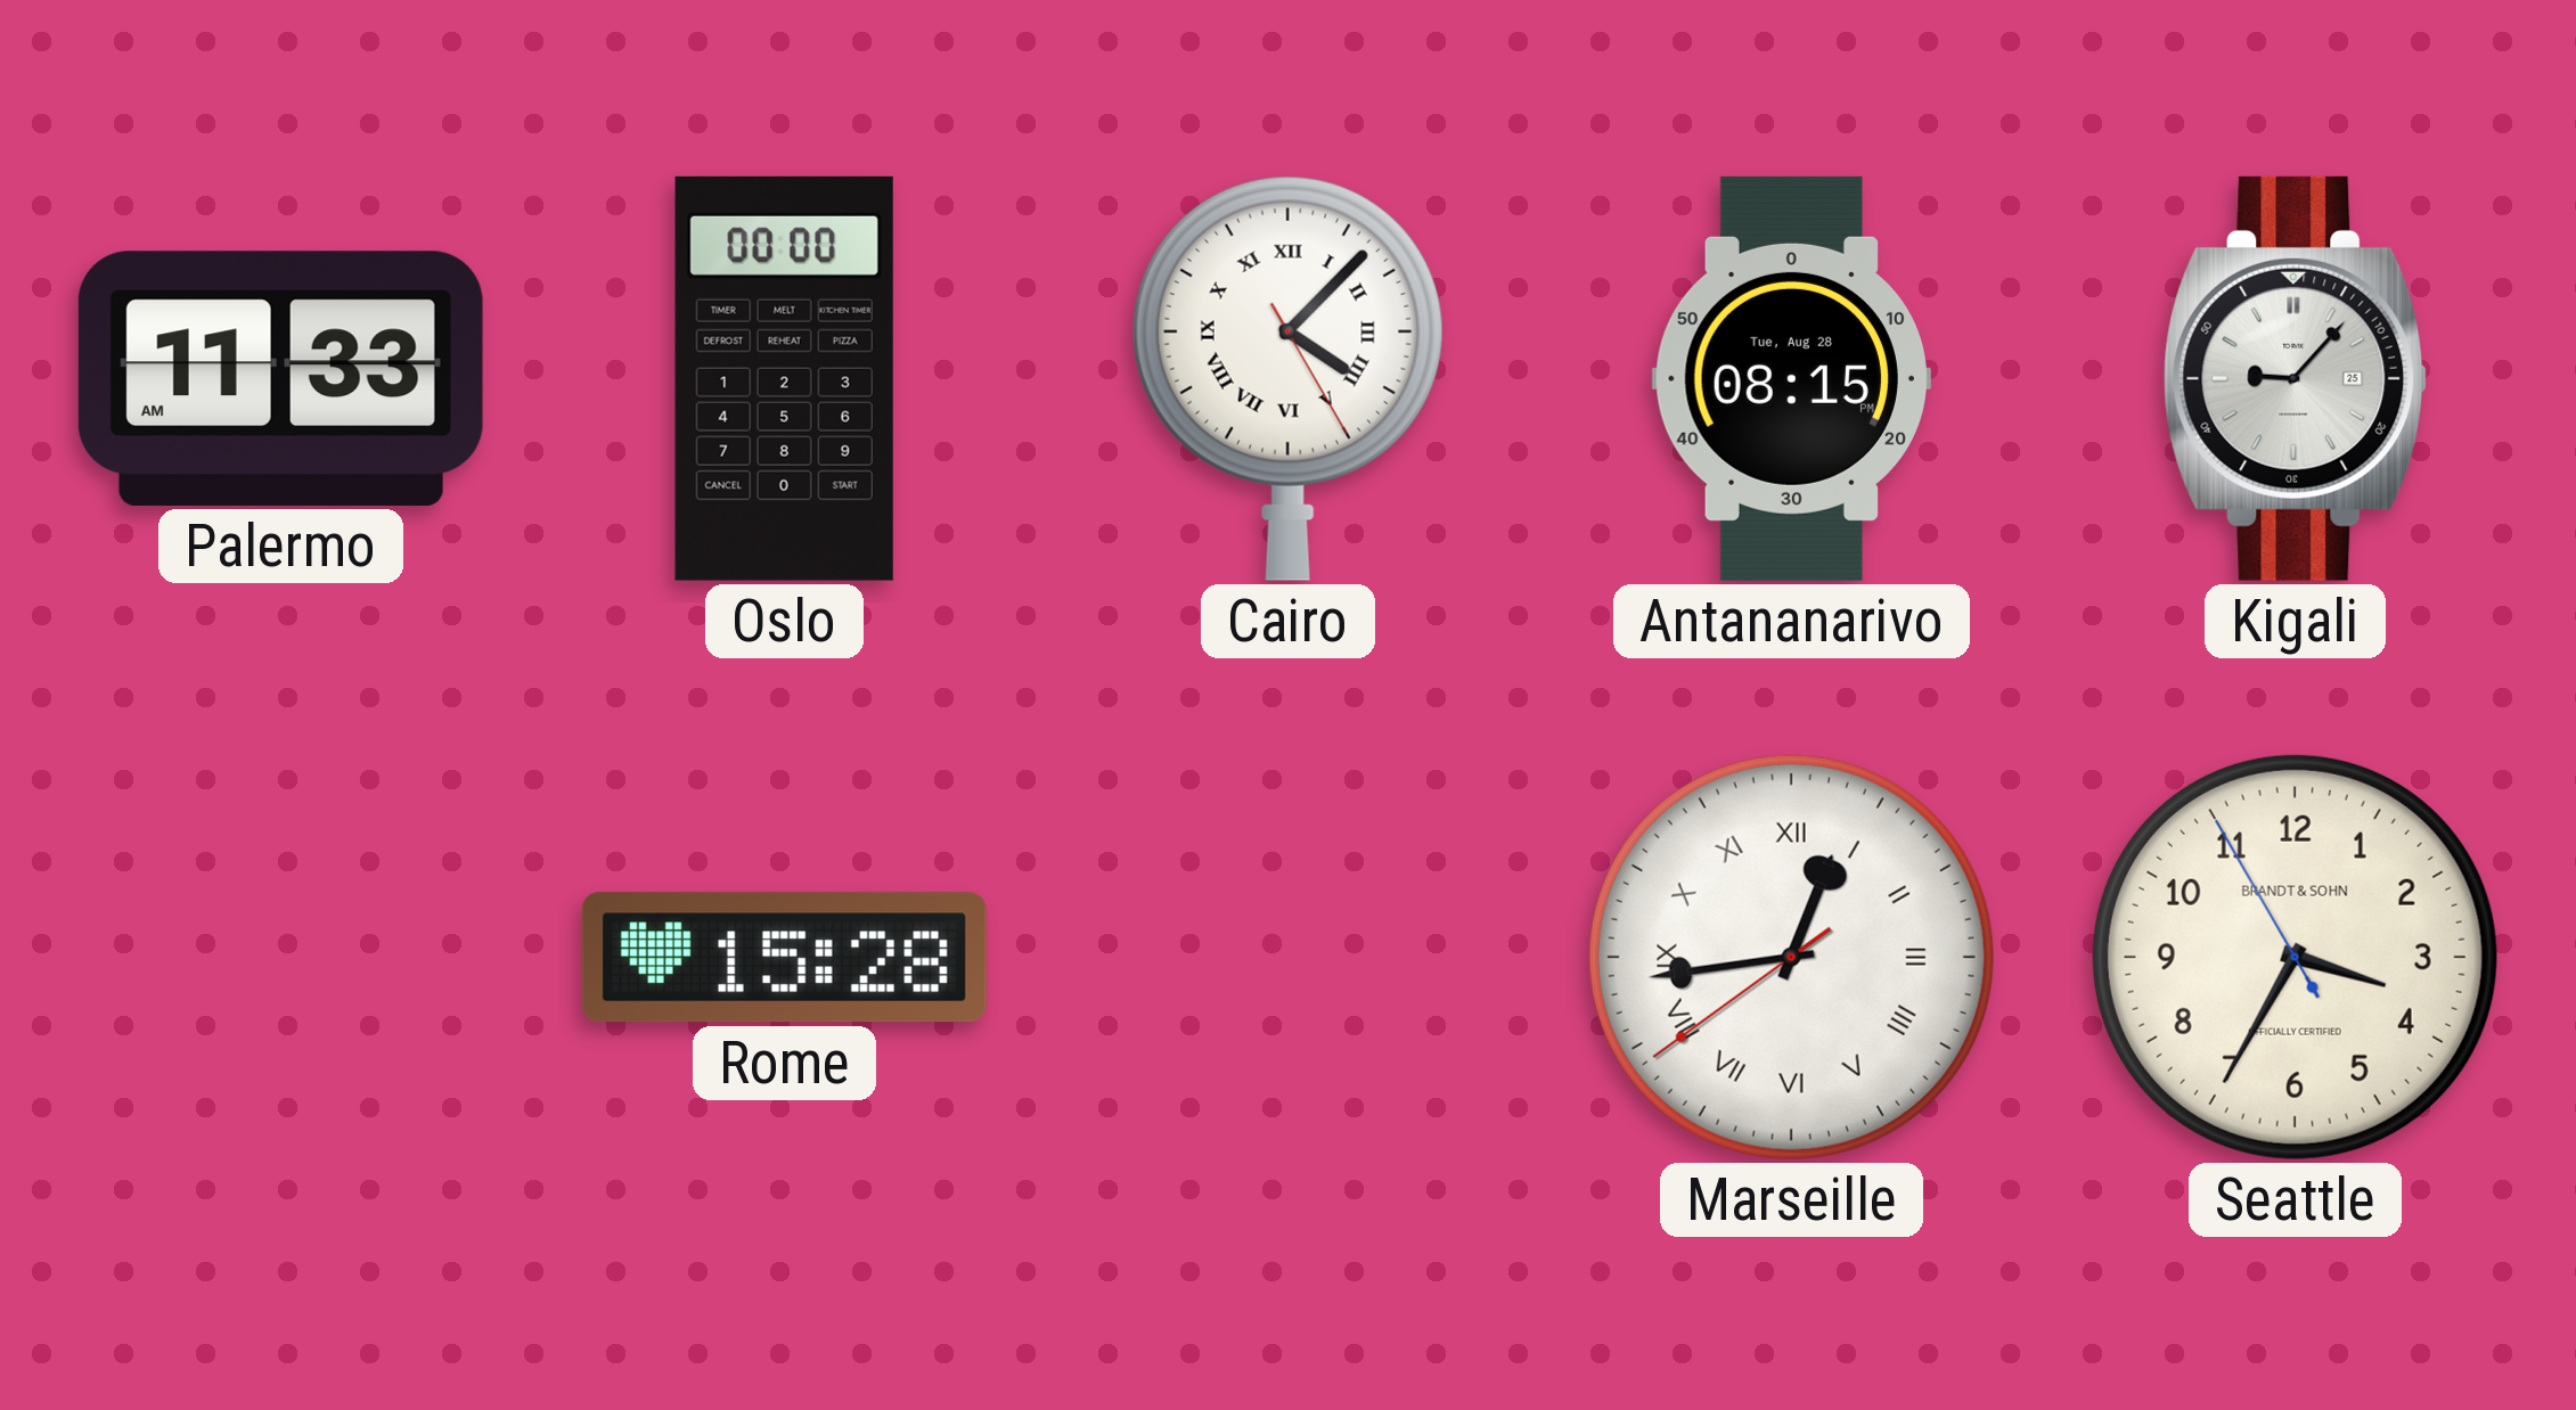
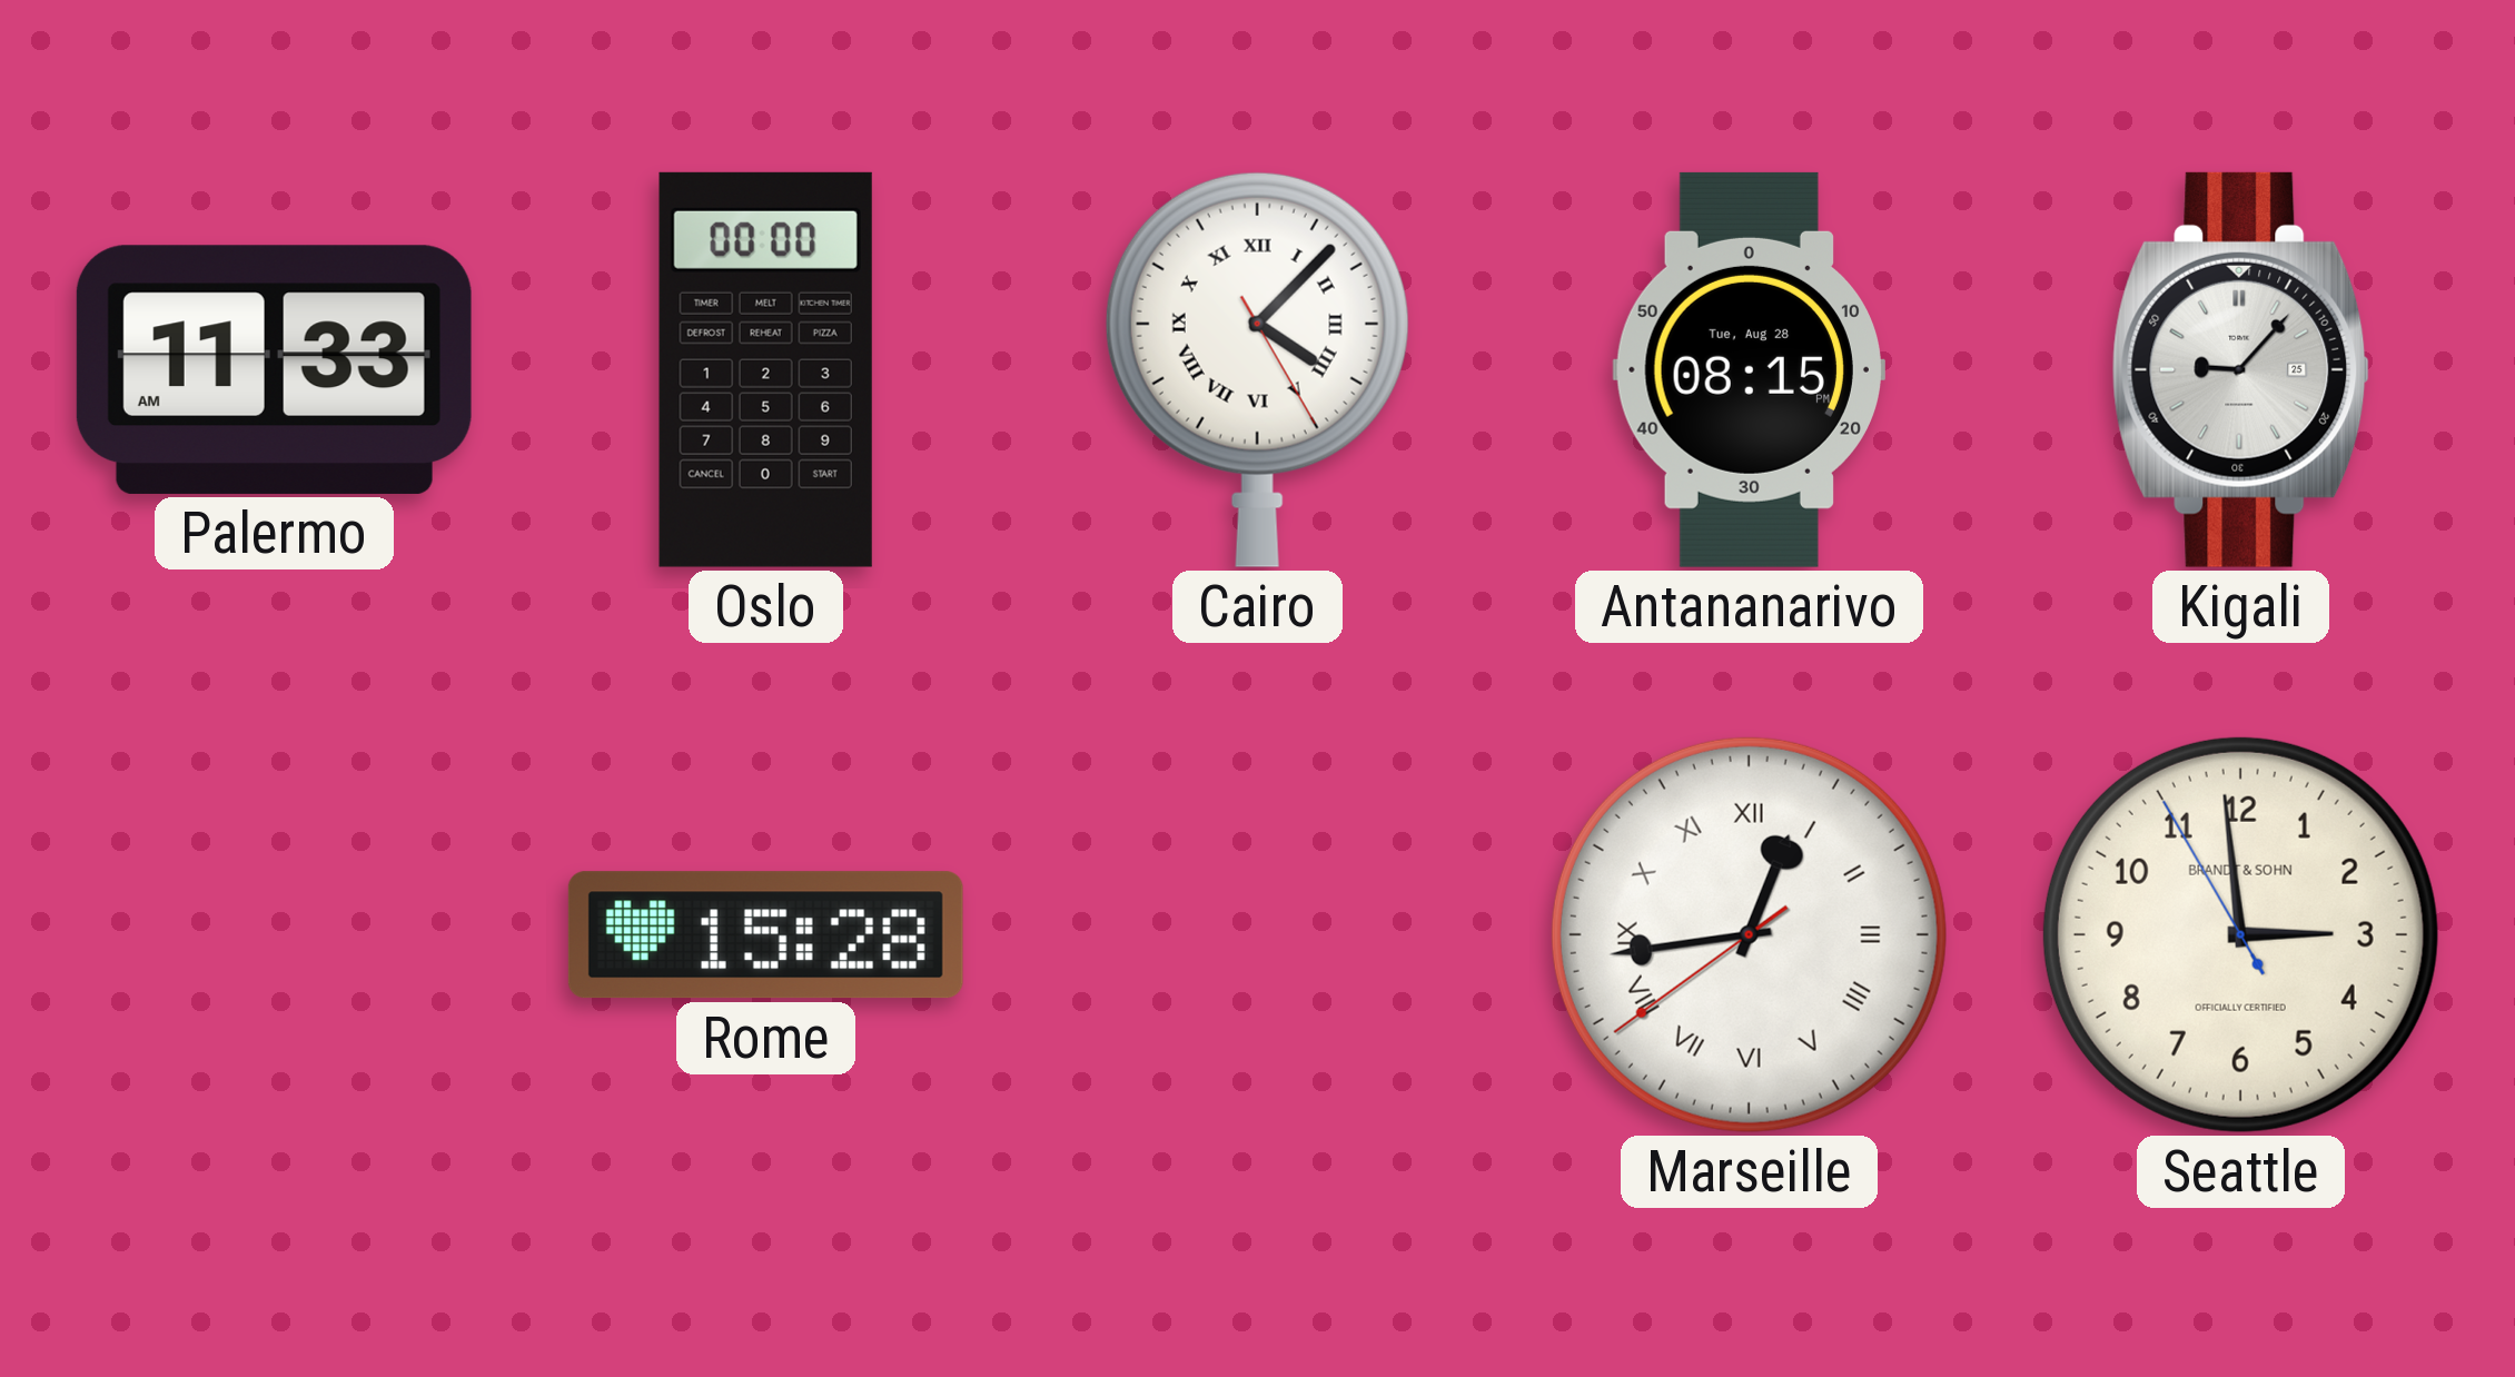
Seattle: 3:34 -> 2:58
